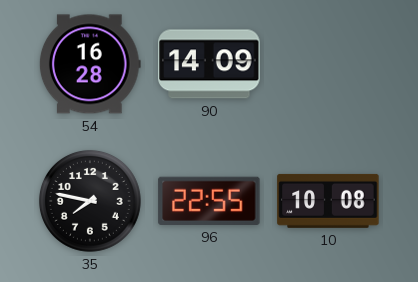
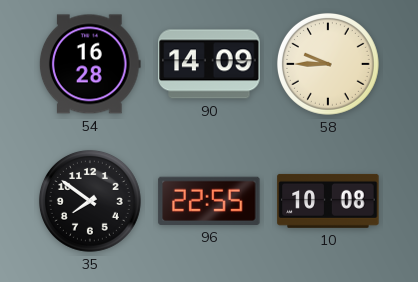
58: none -> 9:45
35: 7:47 -> 7:51
